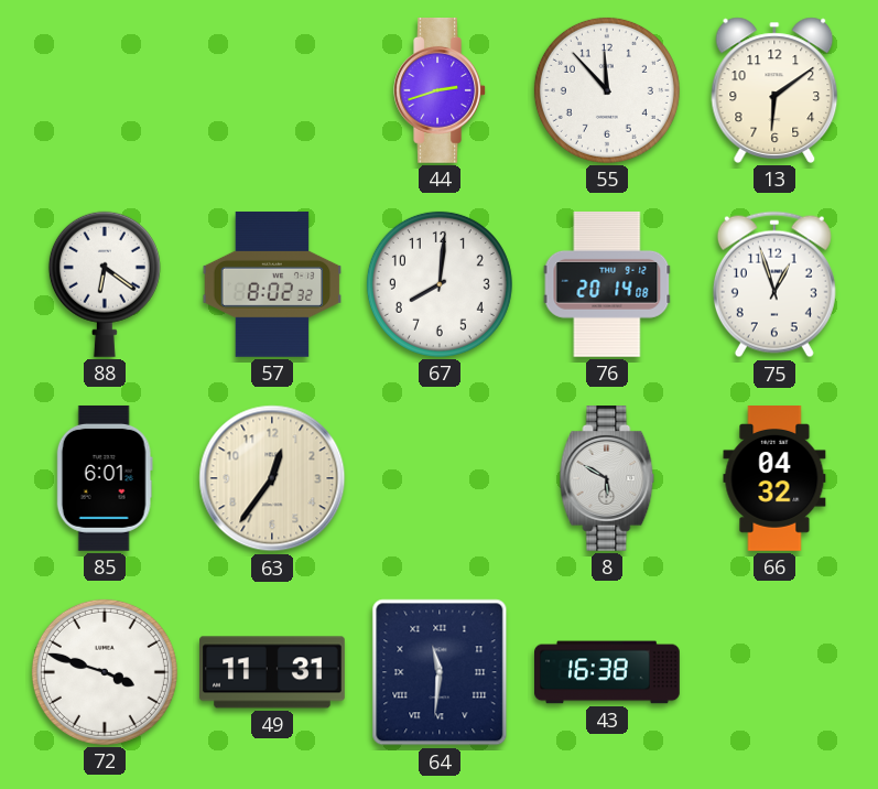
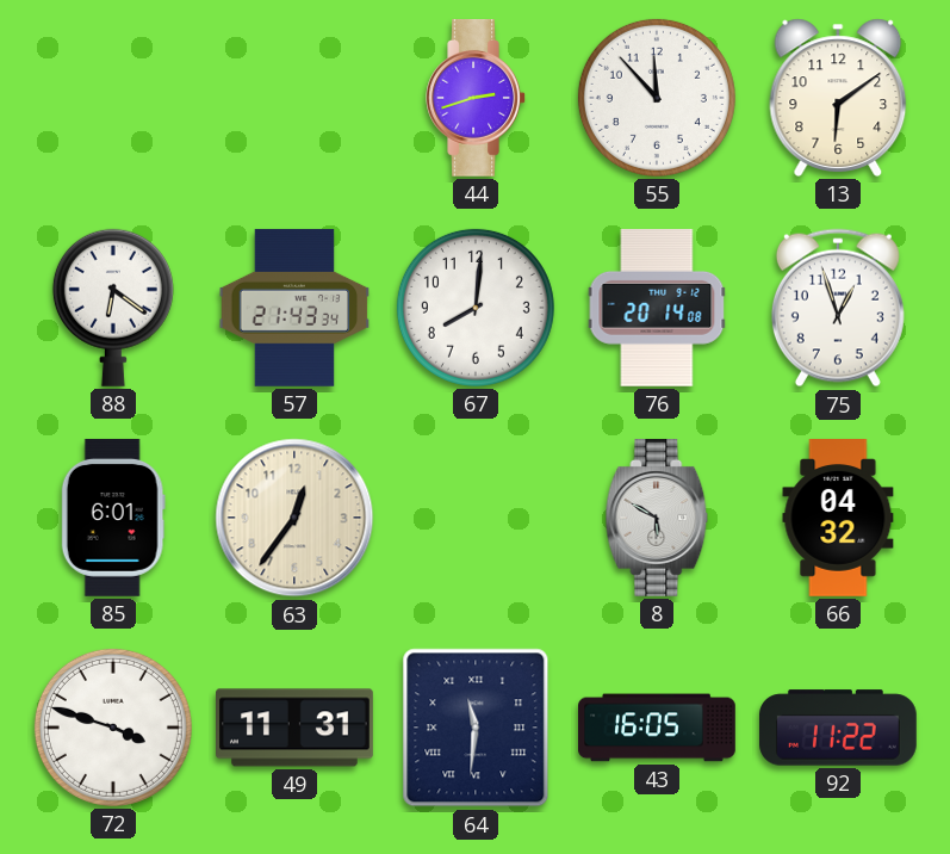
57: 8:02 -> 21:43
43: 16:38 -> 16:05
92: none -> 11:22
